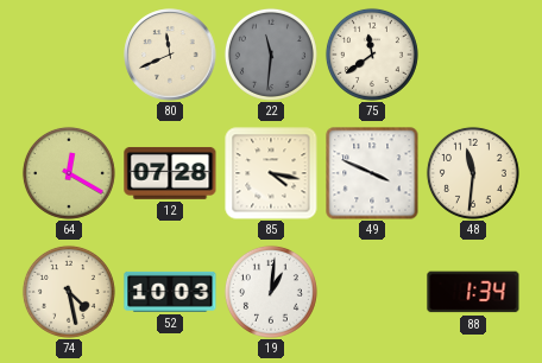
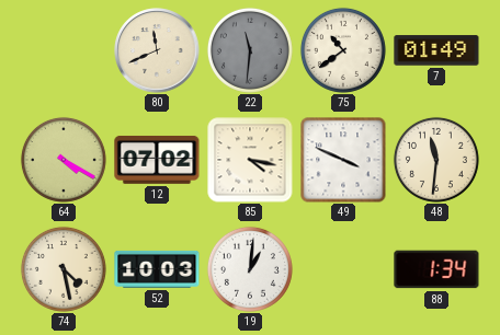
75: 11:39 -> 10:39
7: none -> 01:49
64: 12:20 -> 4:20
12: 07:28 -> 07:02
